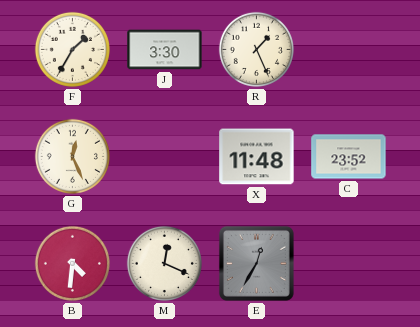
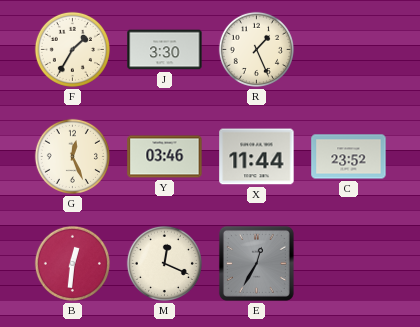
Y: none -> 03:46
X: 11:48 -> 11:44
B: 4:31 -> 12:31
